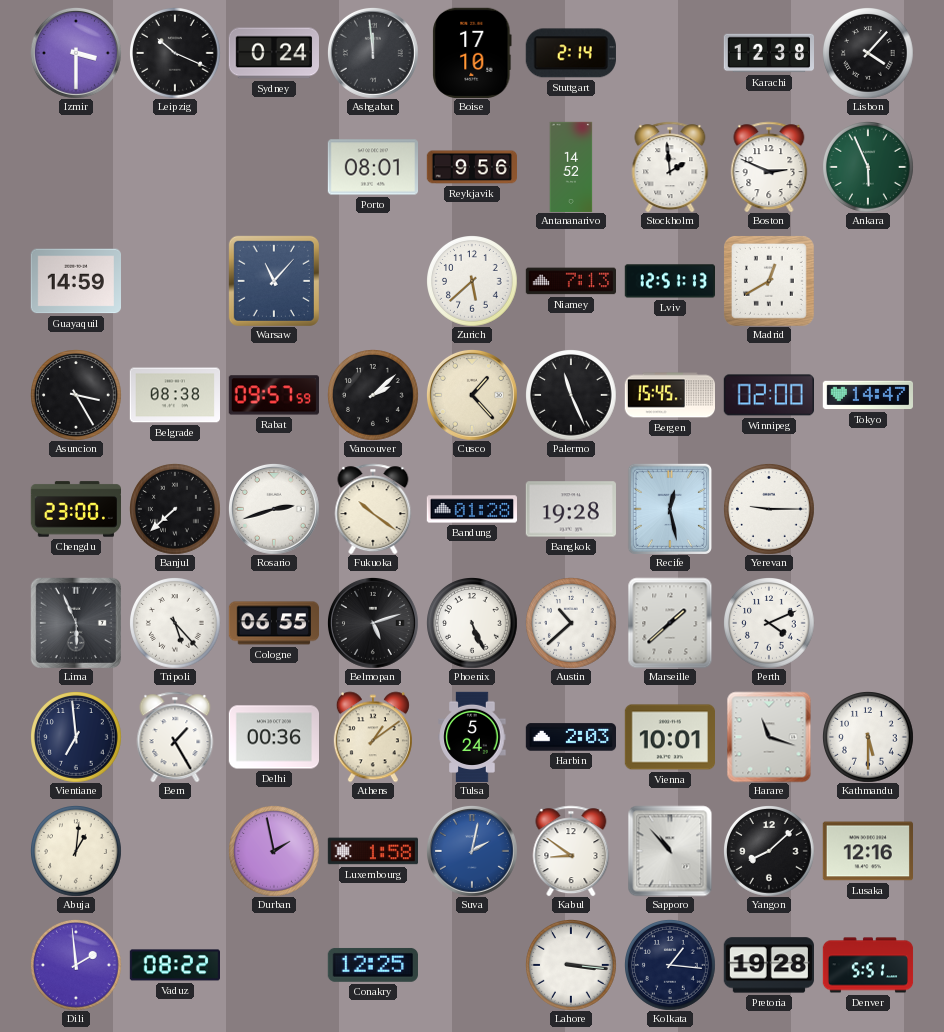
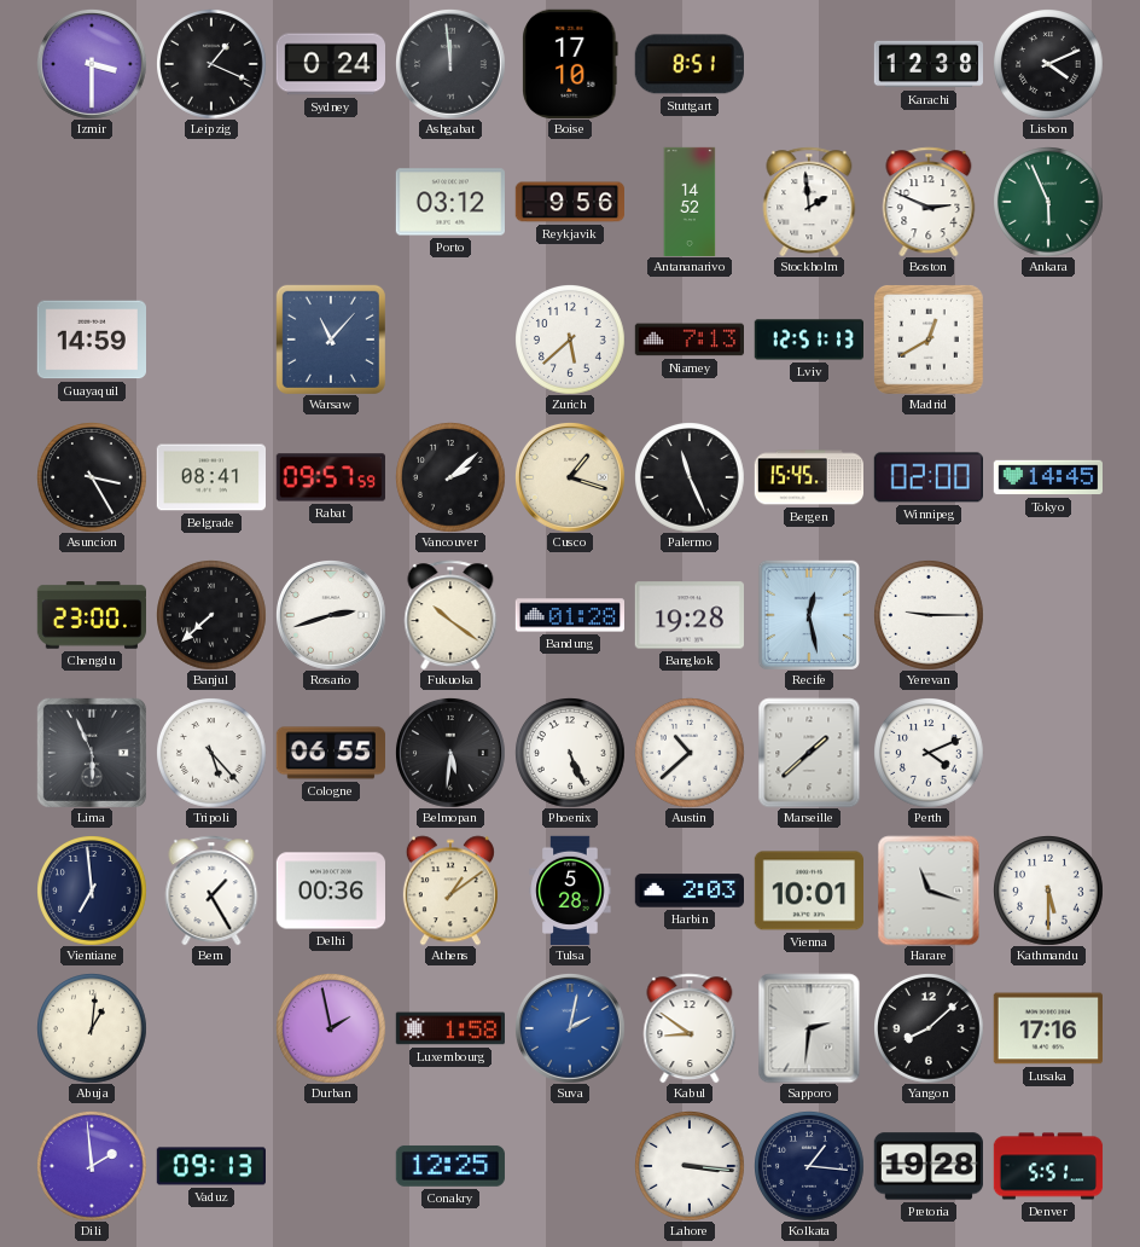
Leipzig: 10:19 -> 1:19
Stuttgart: 2:14 -> 8:51
Lisbon: 4:07 -> 4:11
Porto: 08:01 -> 03:12
Belgrade: 08:38 -> 08:41
Cusco: 1:23 -> 1:18
Tokyo: 14:47 -> 14:45
Belmopan: 5:12 -> 5:31
Tulsa: 5:24 -> 5:28
Sapporo: 10:53 -> 2:31
Lusaka: 12:16 -> 17:16
Vaduz: 08:22 -> 09:13
